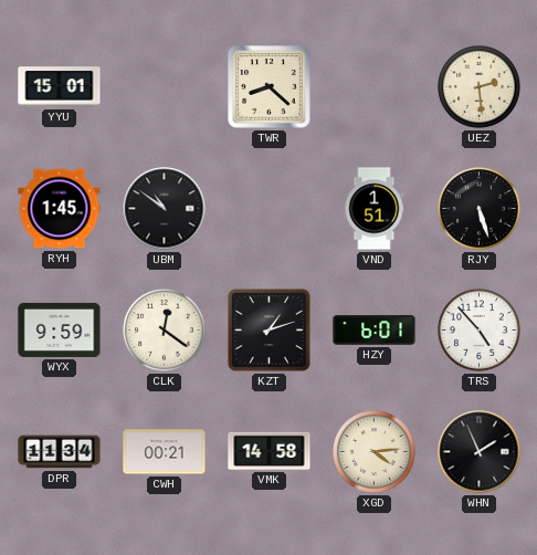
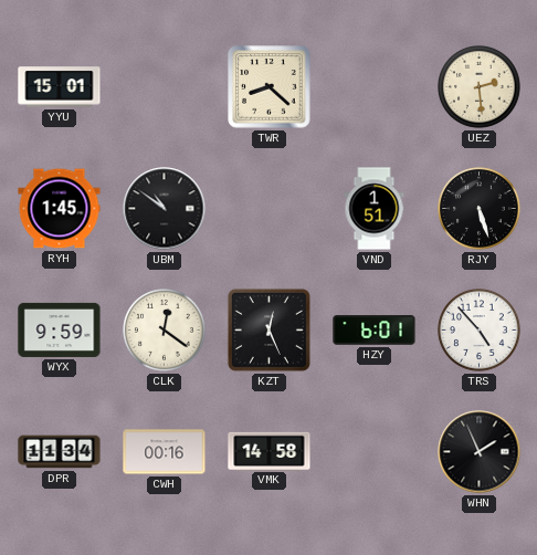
KZT: 1:12 -> 12:26
CWH: 00:21 -> 00:16
XGD: 4:14 -> none
